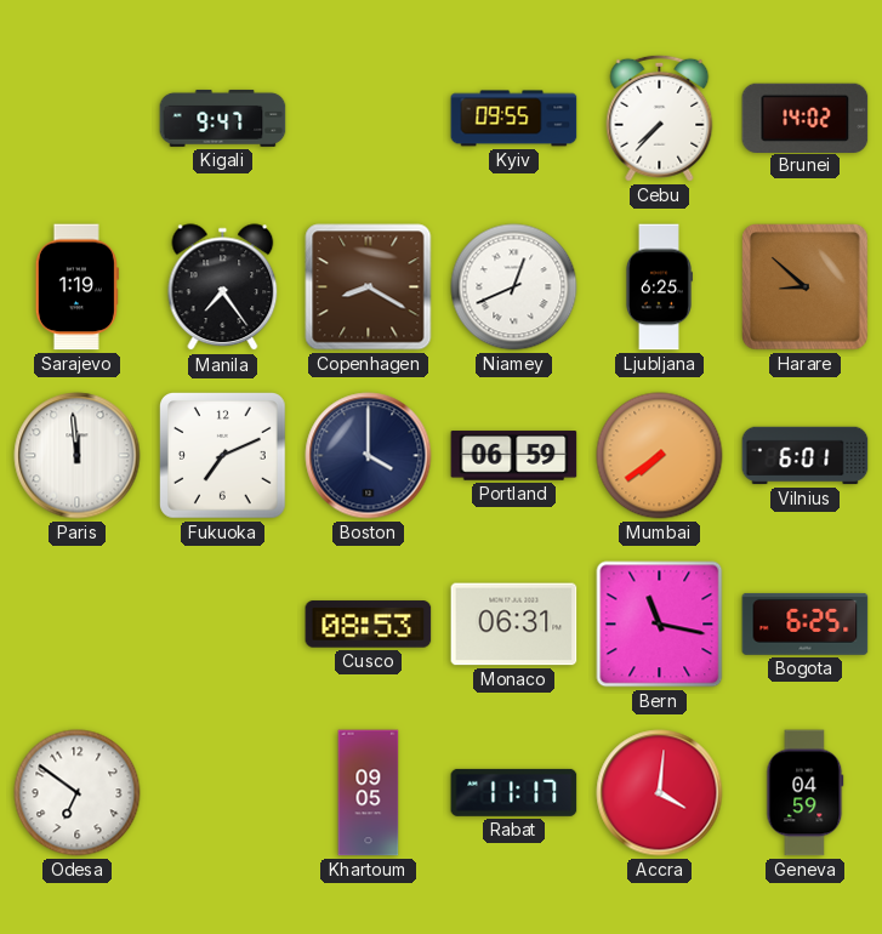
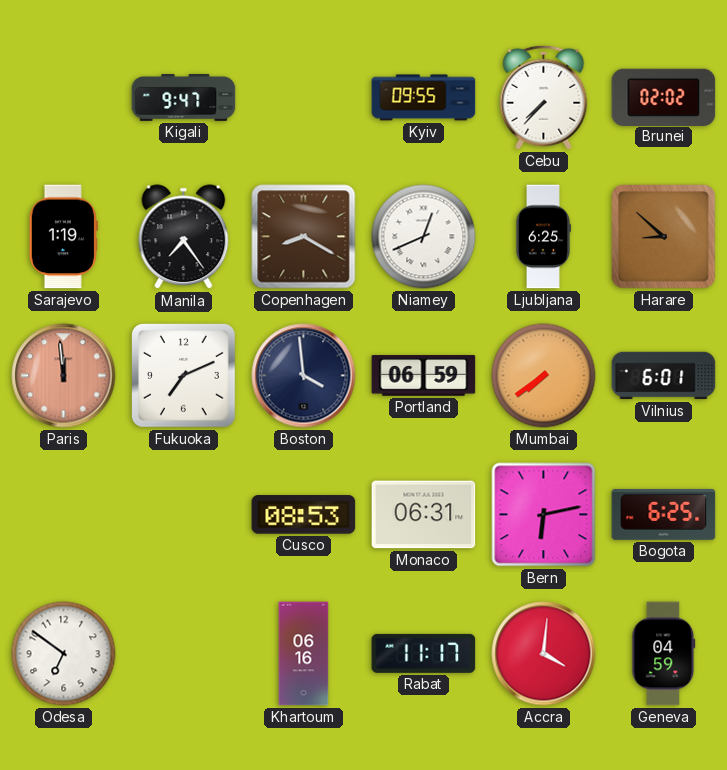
Brunei: 14:02 -> 02:02
Paris dial: white -> salmon
Boston: 4:00 -> 3:59
Bern: 11:17 -> 6:13
Khartoum: 09:05 -> 06:16
